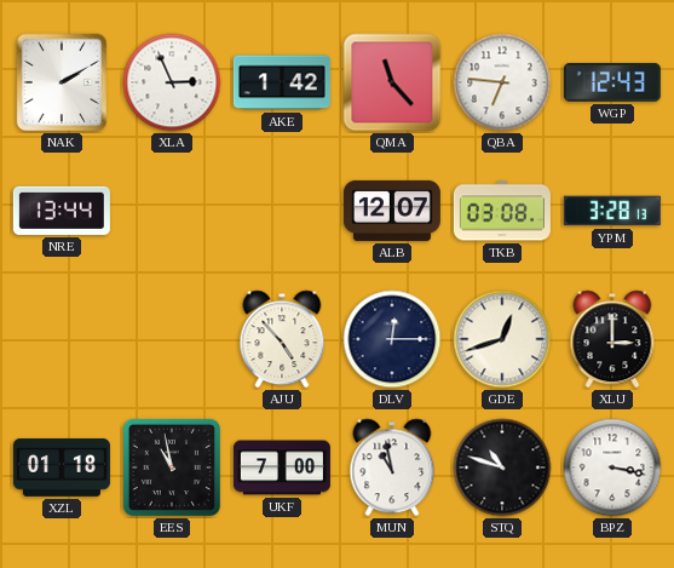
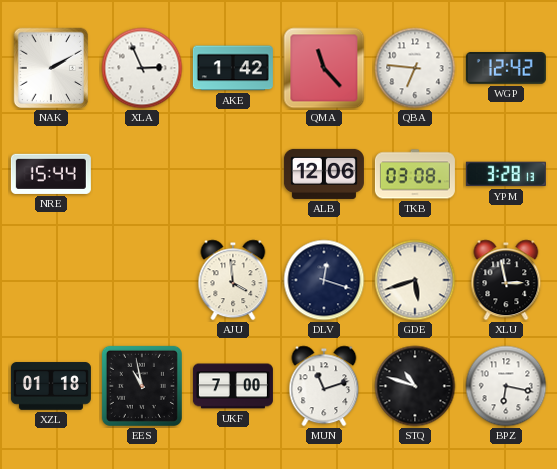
WGP: 12:43 -> 12:42
NRE: 13:44 -> 15:44
ALB: 12:07 -> 12:06
AJU: 4:53 -> 3:59
DLV: 12:15 -> 12:18
GDE: 12:42 -> 5:42
XLU: 3:00 -> 2:58
MUN: 10:58 -> 11:12
BPZ: 3:17 -> 6:17
